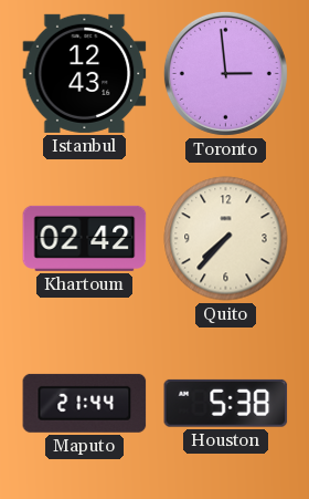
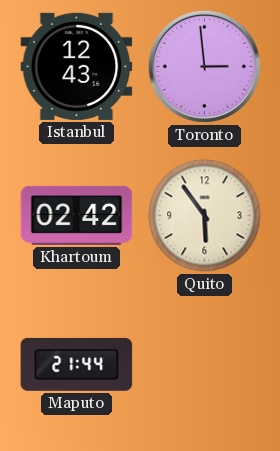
Quito: 7:37 -> 5:54
Houston: 5:38 -> none
